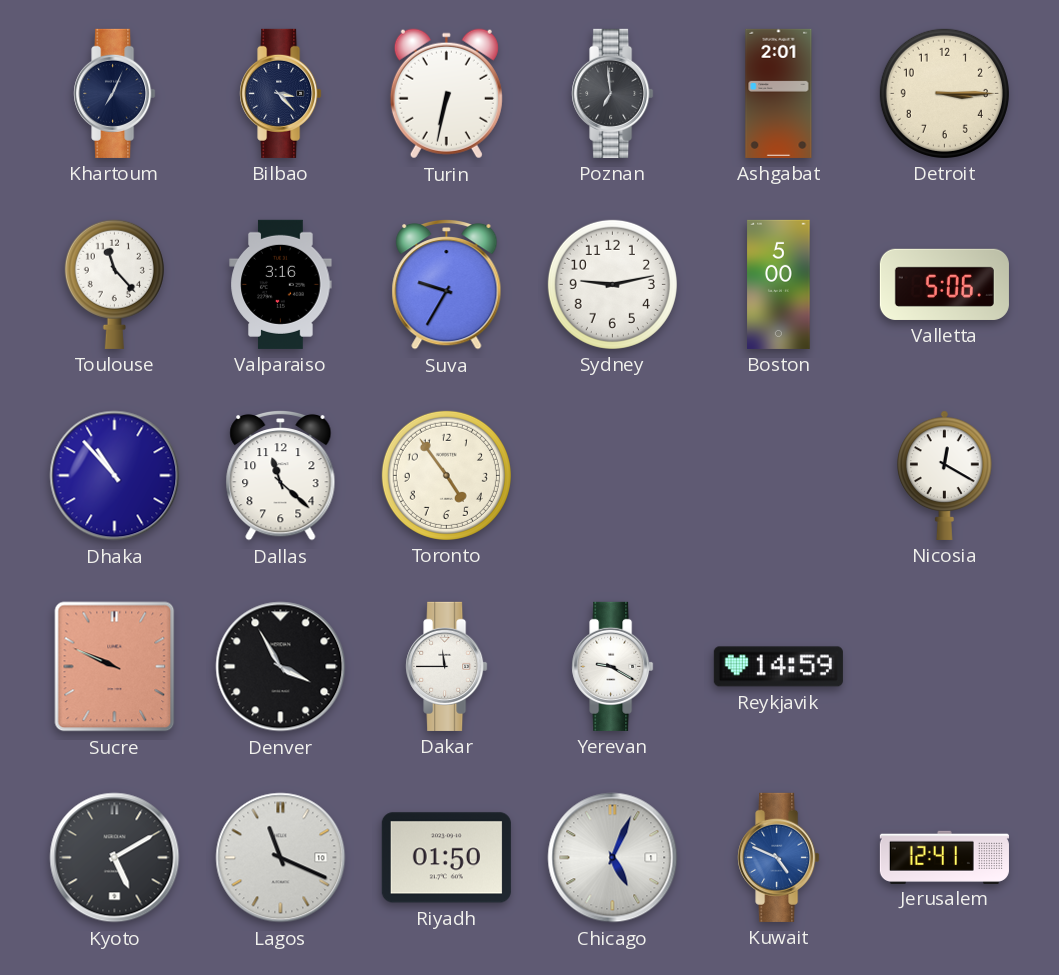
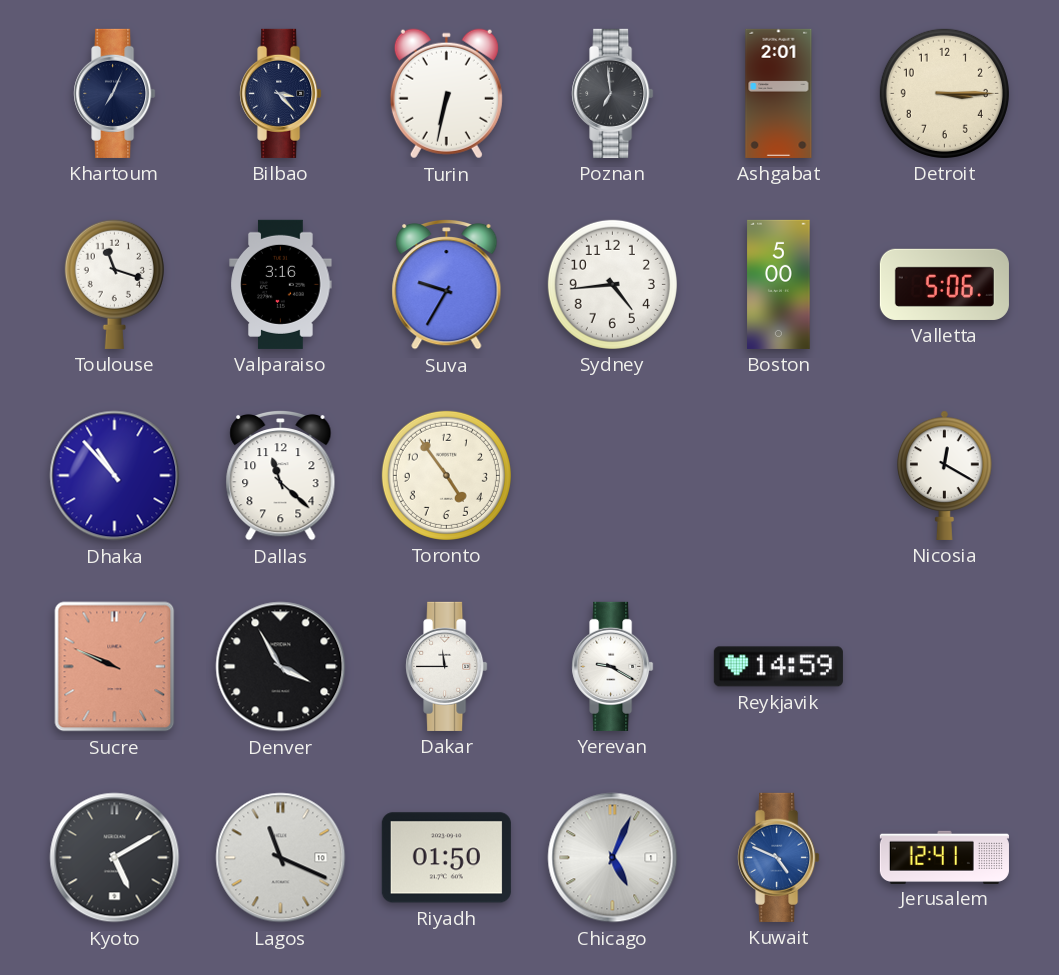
Toulouse: 11:23 -> 11:18
Sydney: 9:13 -> 4:44
